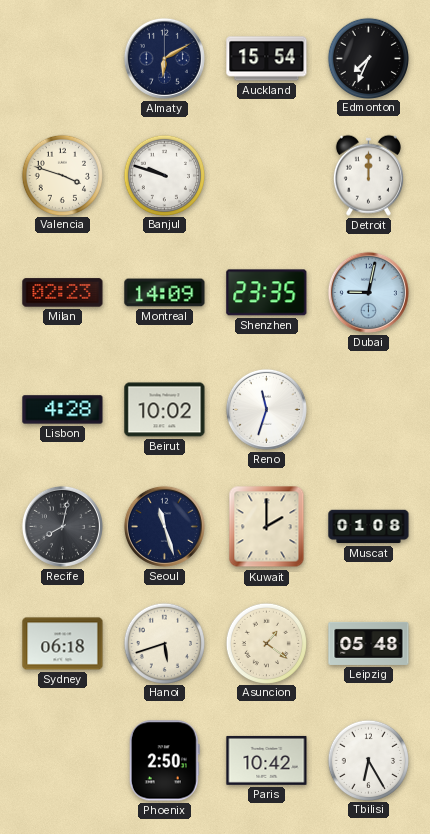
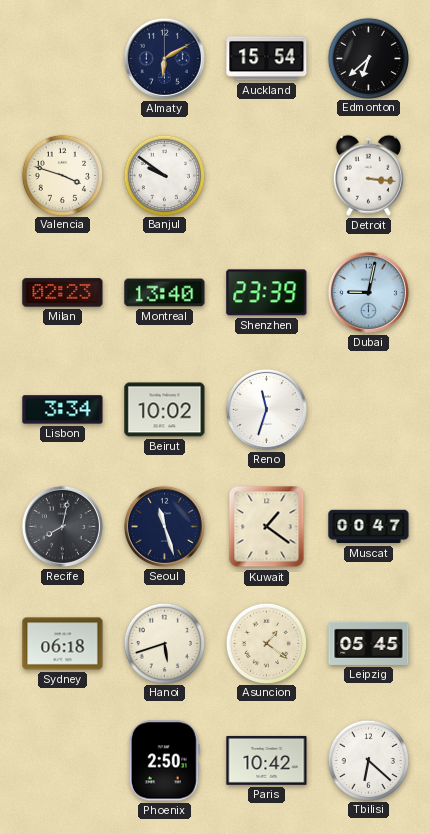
Edmonton: 7:34 -> 6:38
Banjul: 9:48 -> 9:51
Detroit: 12:00 -> 3:16
Montreal: 14:09 -> 13:40
Shenzhen: 23:35 -> 23:39
Lisbon: 4:28 -> 3:34
Kuwait: 2:00 -> 1:21
Muscat: 01:08 -> 00:47
Leipzig: 05:48 -> 05:45
Tbilisi: 6:25 -> 6:22
